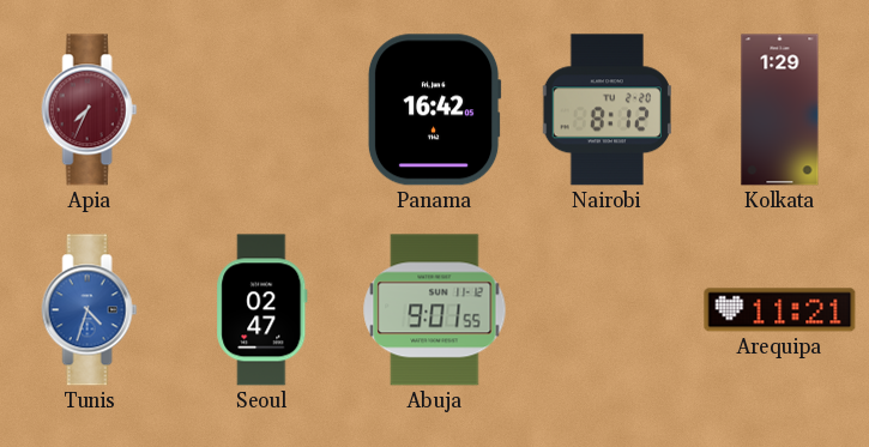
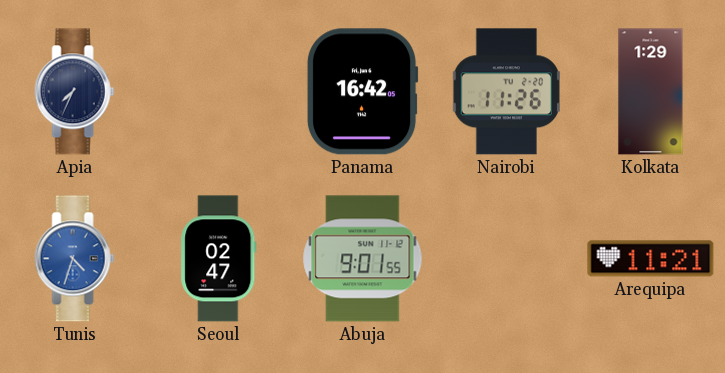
Apia dial: burgundy -> navy
Nairobi: 8:12 -> 11:26
